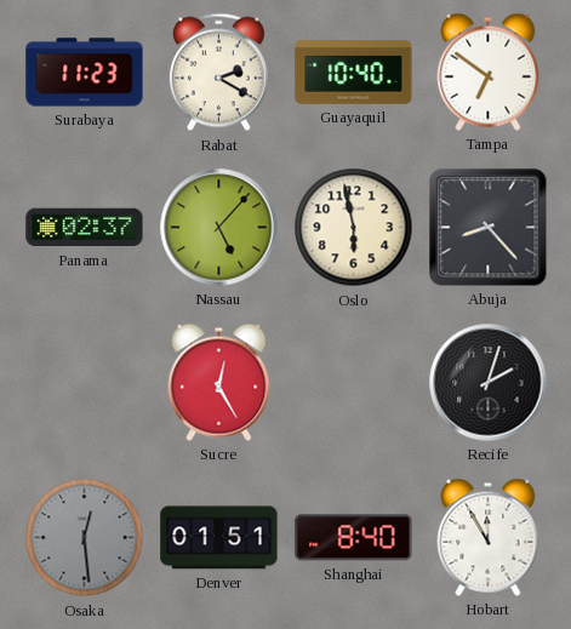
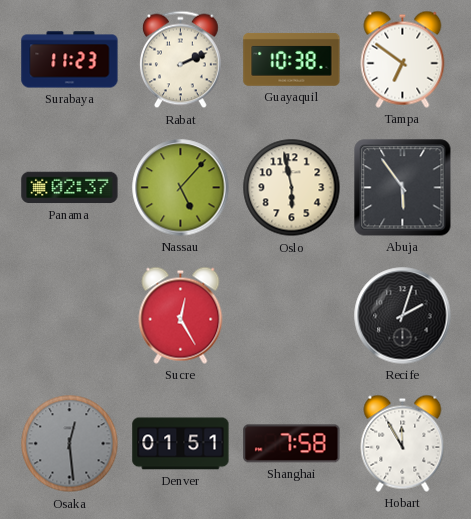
Rabat: 2:20 -> 2:11
Guayaquil: 10:40 -> 10:38
Abuja: 8:23 -> 5:54
Shanghai: 8:40 -> 7:58
